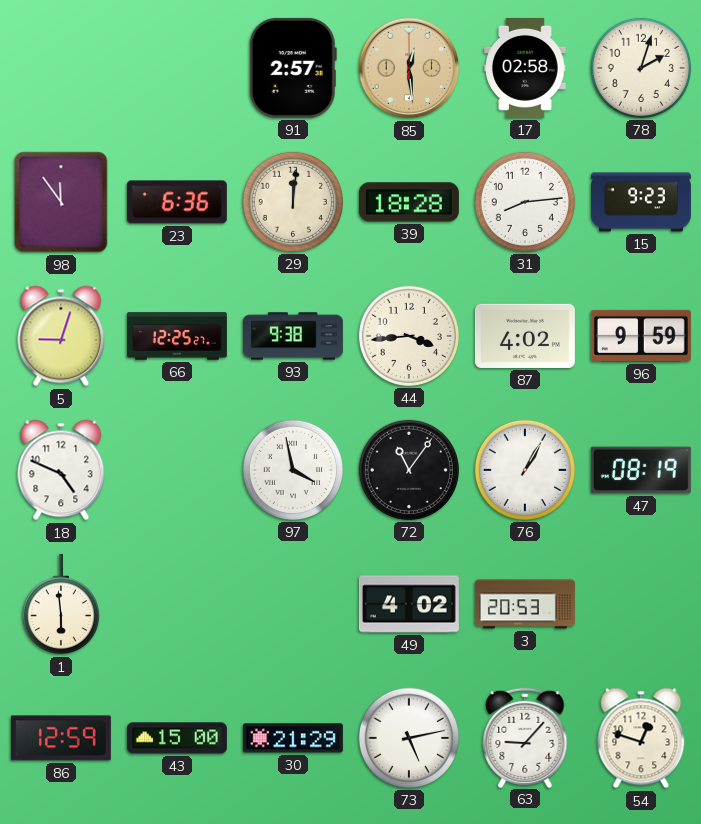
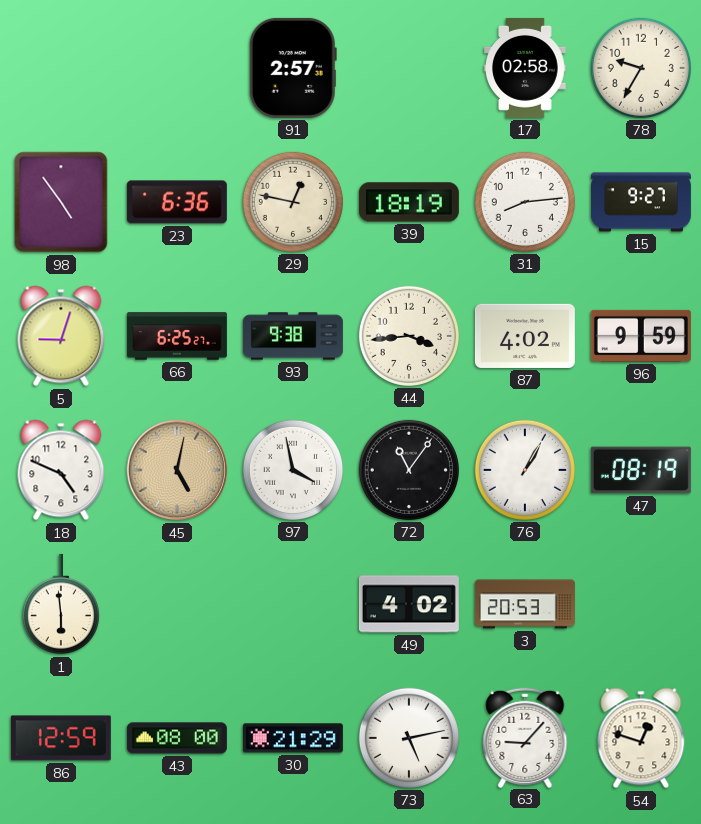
85: 12:29 -> none
78: 2:03 -> 9:35
98: 11:54 -> 4:54
29: 12:01 -> 12:47
39: 18:28 -> 18:19
15: 9:23 -> 9:27
66: 12:25 -> 6:25
45: none -> 5:02
43: 15:00 -> 08:00
